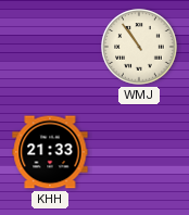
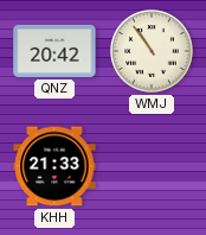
QNZ: none -> 20:42
